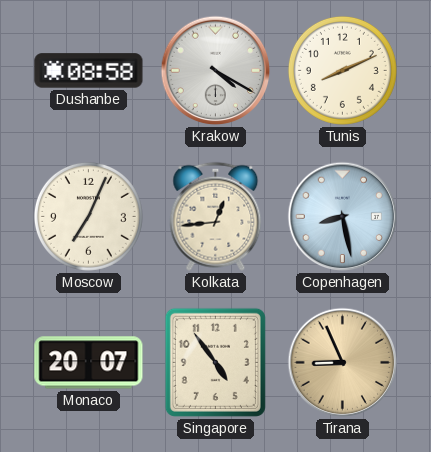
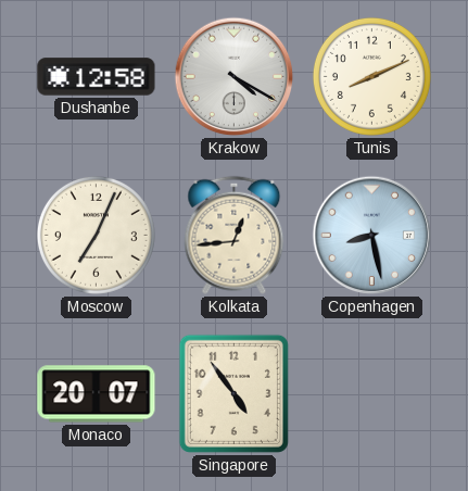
Dushanbe: 08:58 -> 12:58
Tirana: 8:56 -> none
